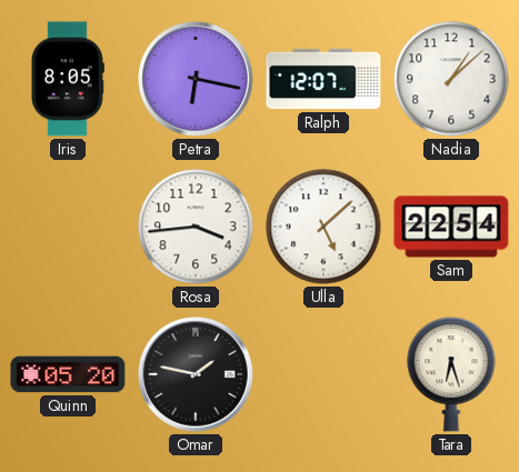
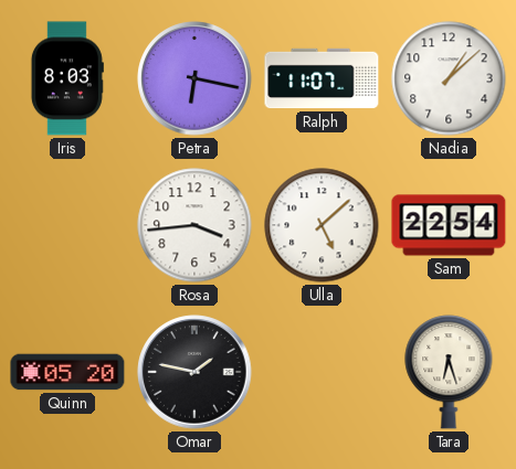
Iris: 8:05 -> 8:03
Ralph: 12:07 -> 11:07
